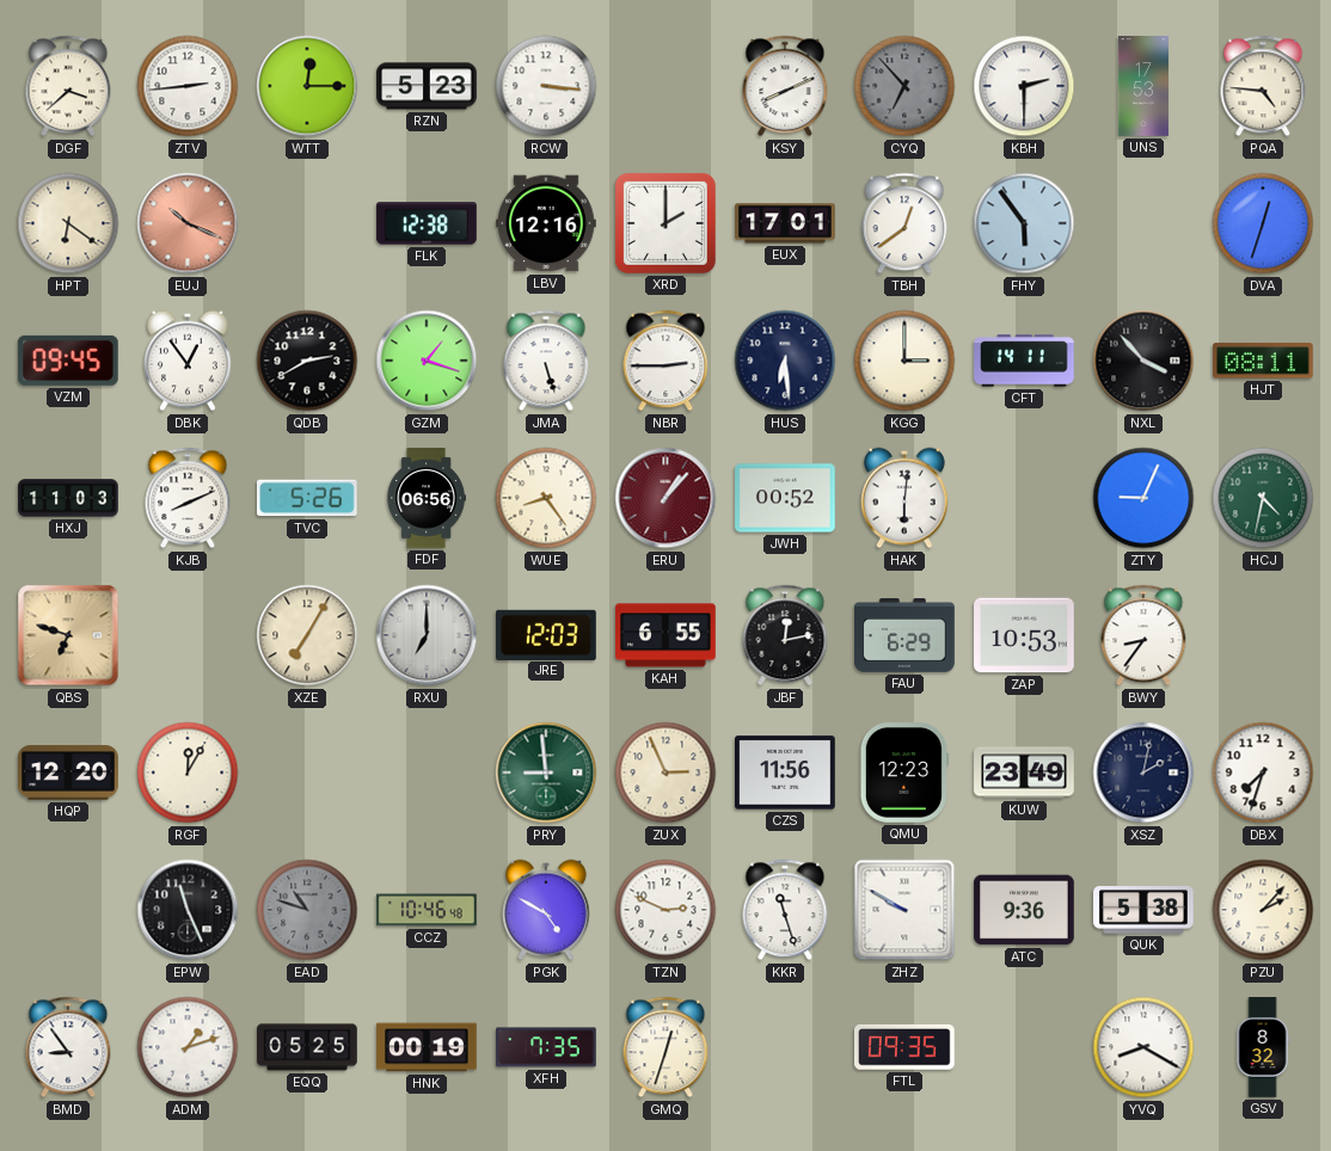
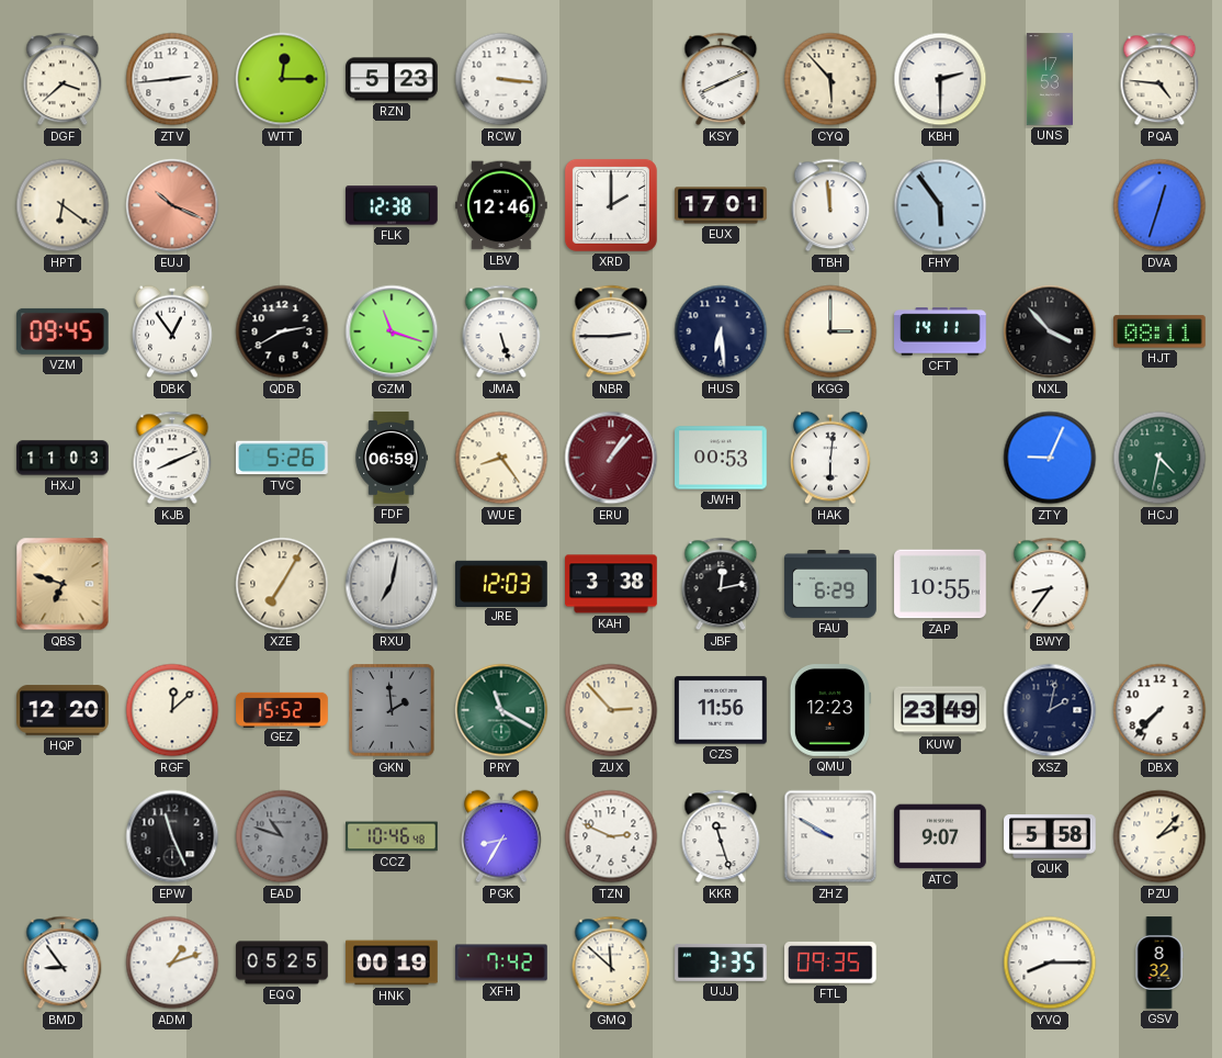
CYQ: 6:53 -> 5:53
CYQ dial: grey -> cream
LBV: 12:16 -> 12:46
TBH: 12:39 -> 11:59
GZM: 1:18 -> 11:18
FDF: 06:56 -> 06:59
JWH: 00:52 -> 00:53
RXU: 7:00 -> 7:02
KAH: 6:55 -> 3:38
ZAP: 10:53 -> 10:55
RGF: 12:05 -> 12:08
GEZ: none -> 15:52
GKN: none -> 1:59
PRY: 8:59 -> 11:20
ZUX: 2:56 -> 2:53
DBX: 7:33 -> 7:37
PGK: 4:50 -> 8:35
ATC: 9:36 -> 9:07
QUK: 5:38 -> 5:58
XFH: 7:35 -> 7:42
GMQ: 12:33 -> 11:52
UJJ: none -> 3:35
YVQ: 8:20 -> 8:15
